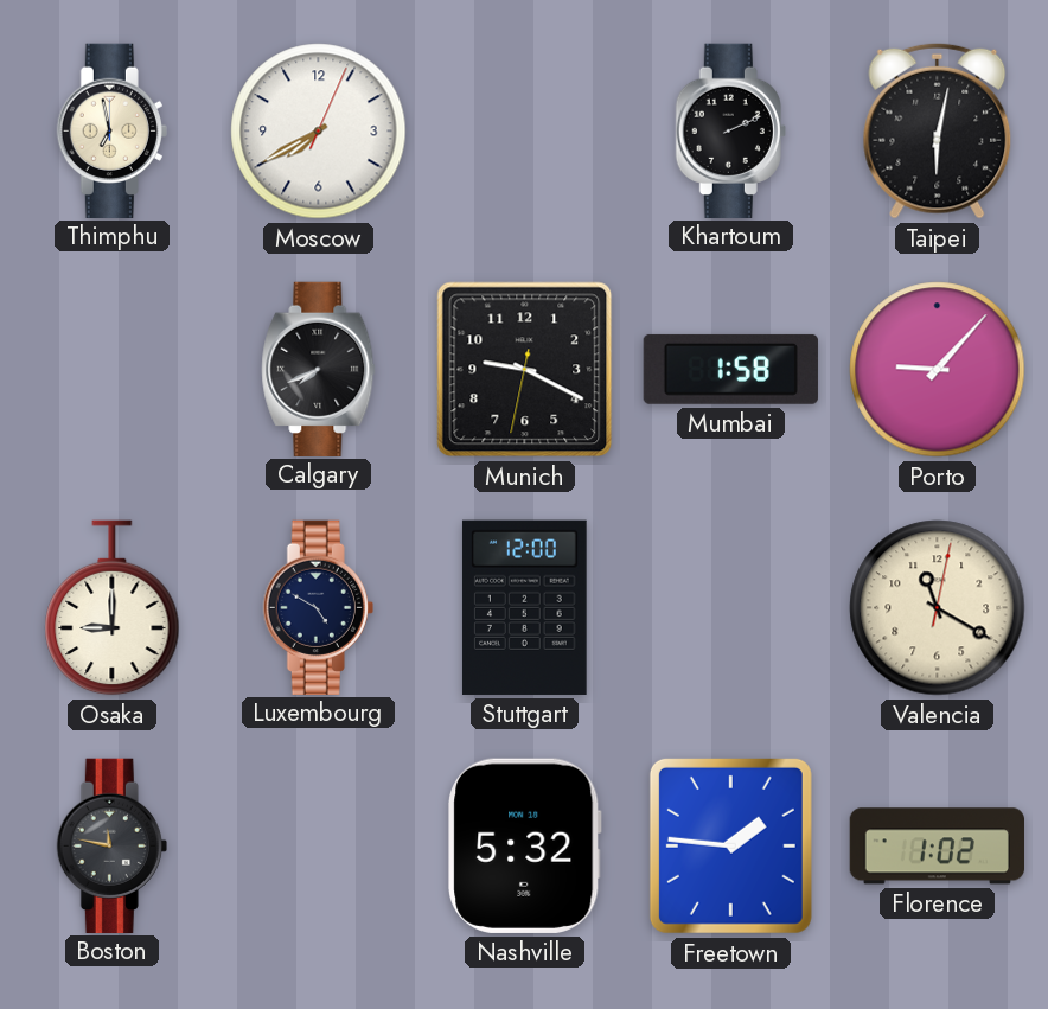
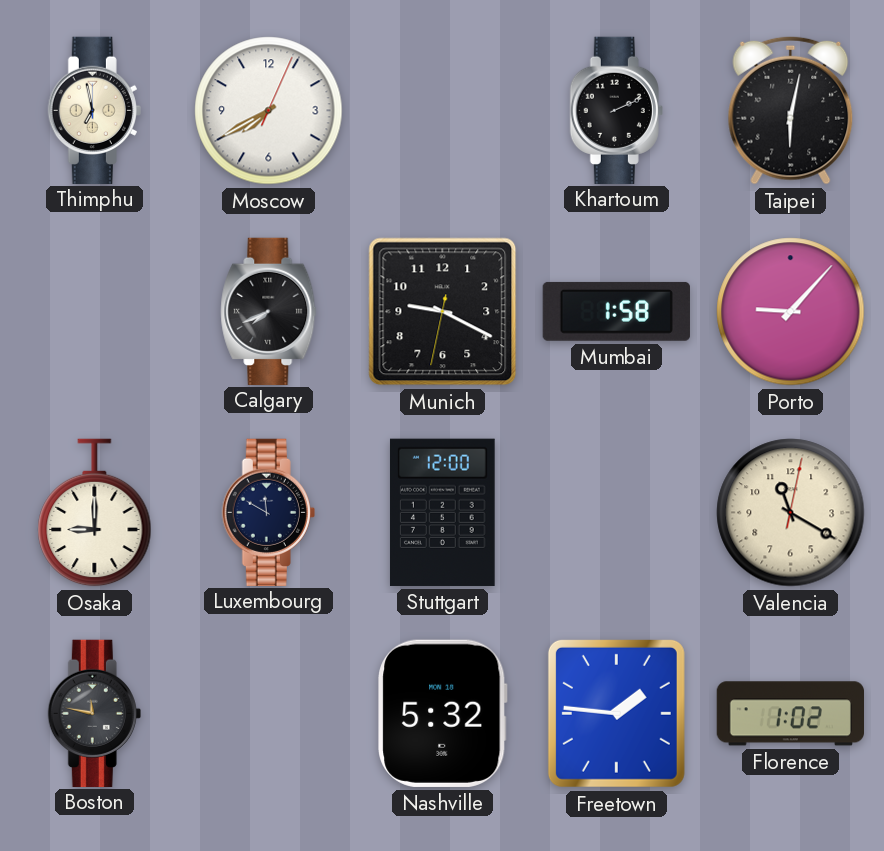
Luxembourg: 4:50 -> 11:50
